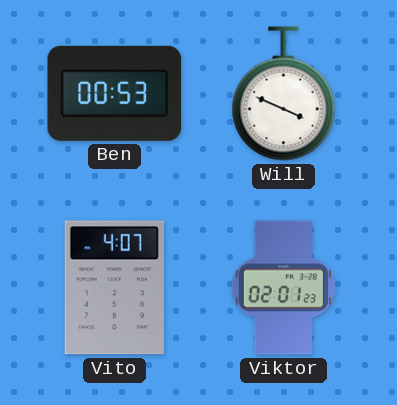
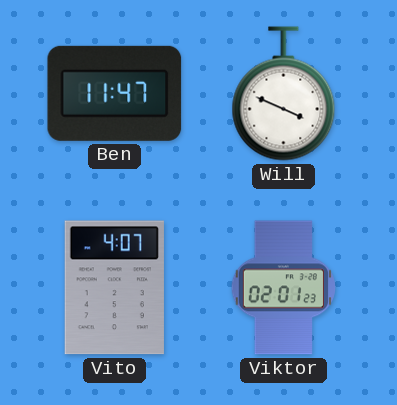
Ben: 00:53 -> 11:47
